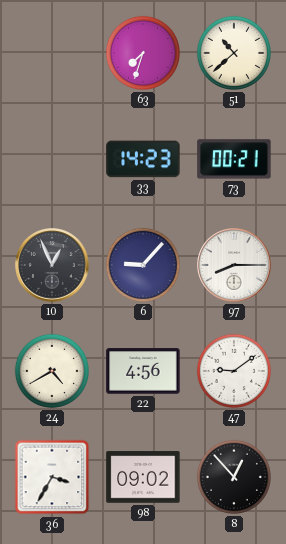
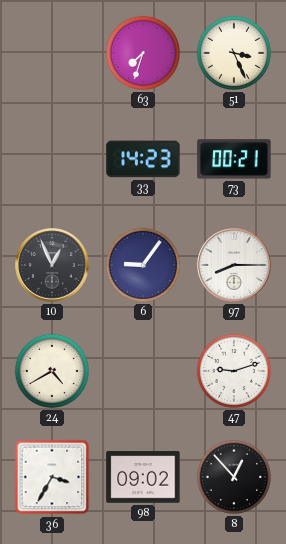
51: 10:38 -> 3:26
6: 9:07 -> 9:06
22: 4:56 -> none
47: 9:09 -> 9:12
